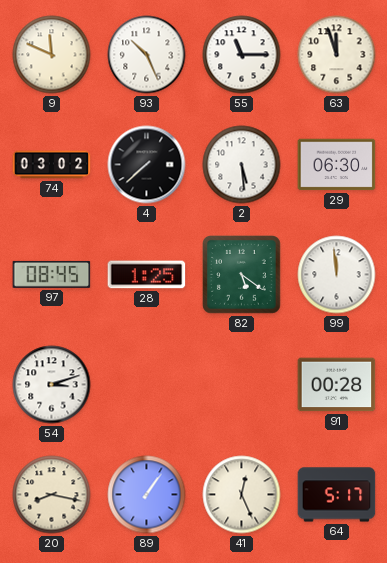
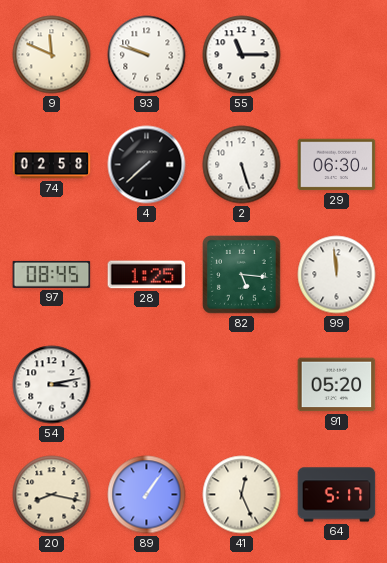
93: 10:26 -> 9:48
63: 11:57 -> none
74: 03:02 -> 02:58
2: 5:29 -> 5:27
82: 5:21 -> 5:16
54: 3:12 -> 3:13
91: 00:28 -> 05:20
